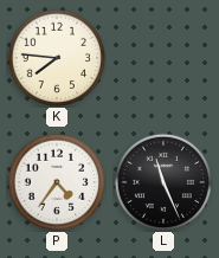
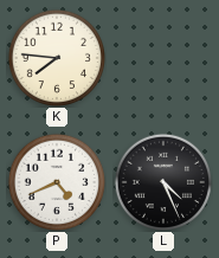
P: 4:36 -> 4:41
L: 11:26 -> 4:26
